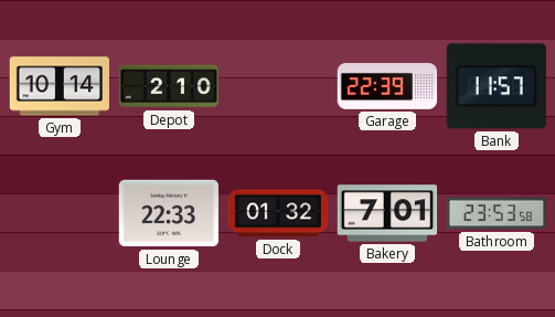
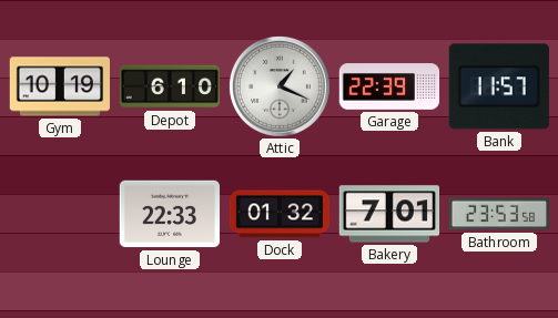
Gym: 10:14 -> 10:19
Depot: 2:10 -> 6:10
Attic: none -> 1:19
